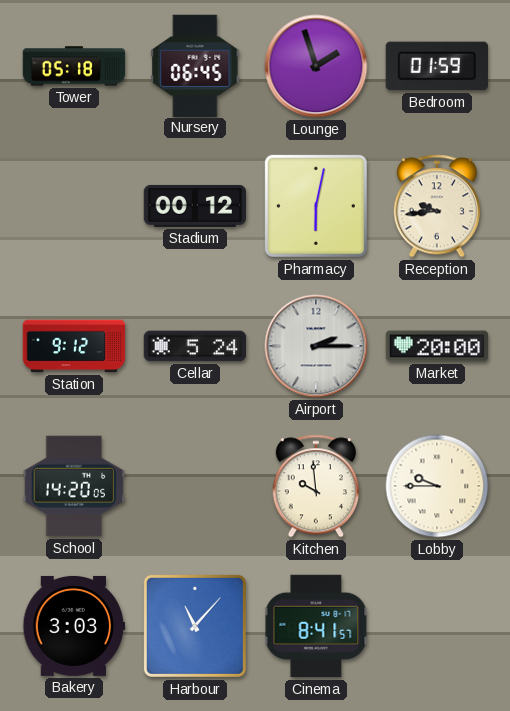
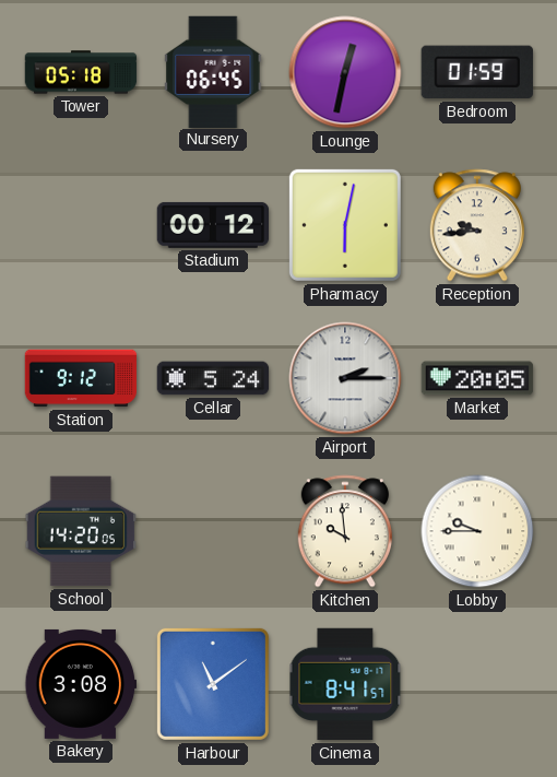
Lounge: 1:57 -> 12:32
Market: 20:00 -> 20:05
Bakery: 3:03 -> 3:08
Harbour: 11:07 -> 11:09
